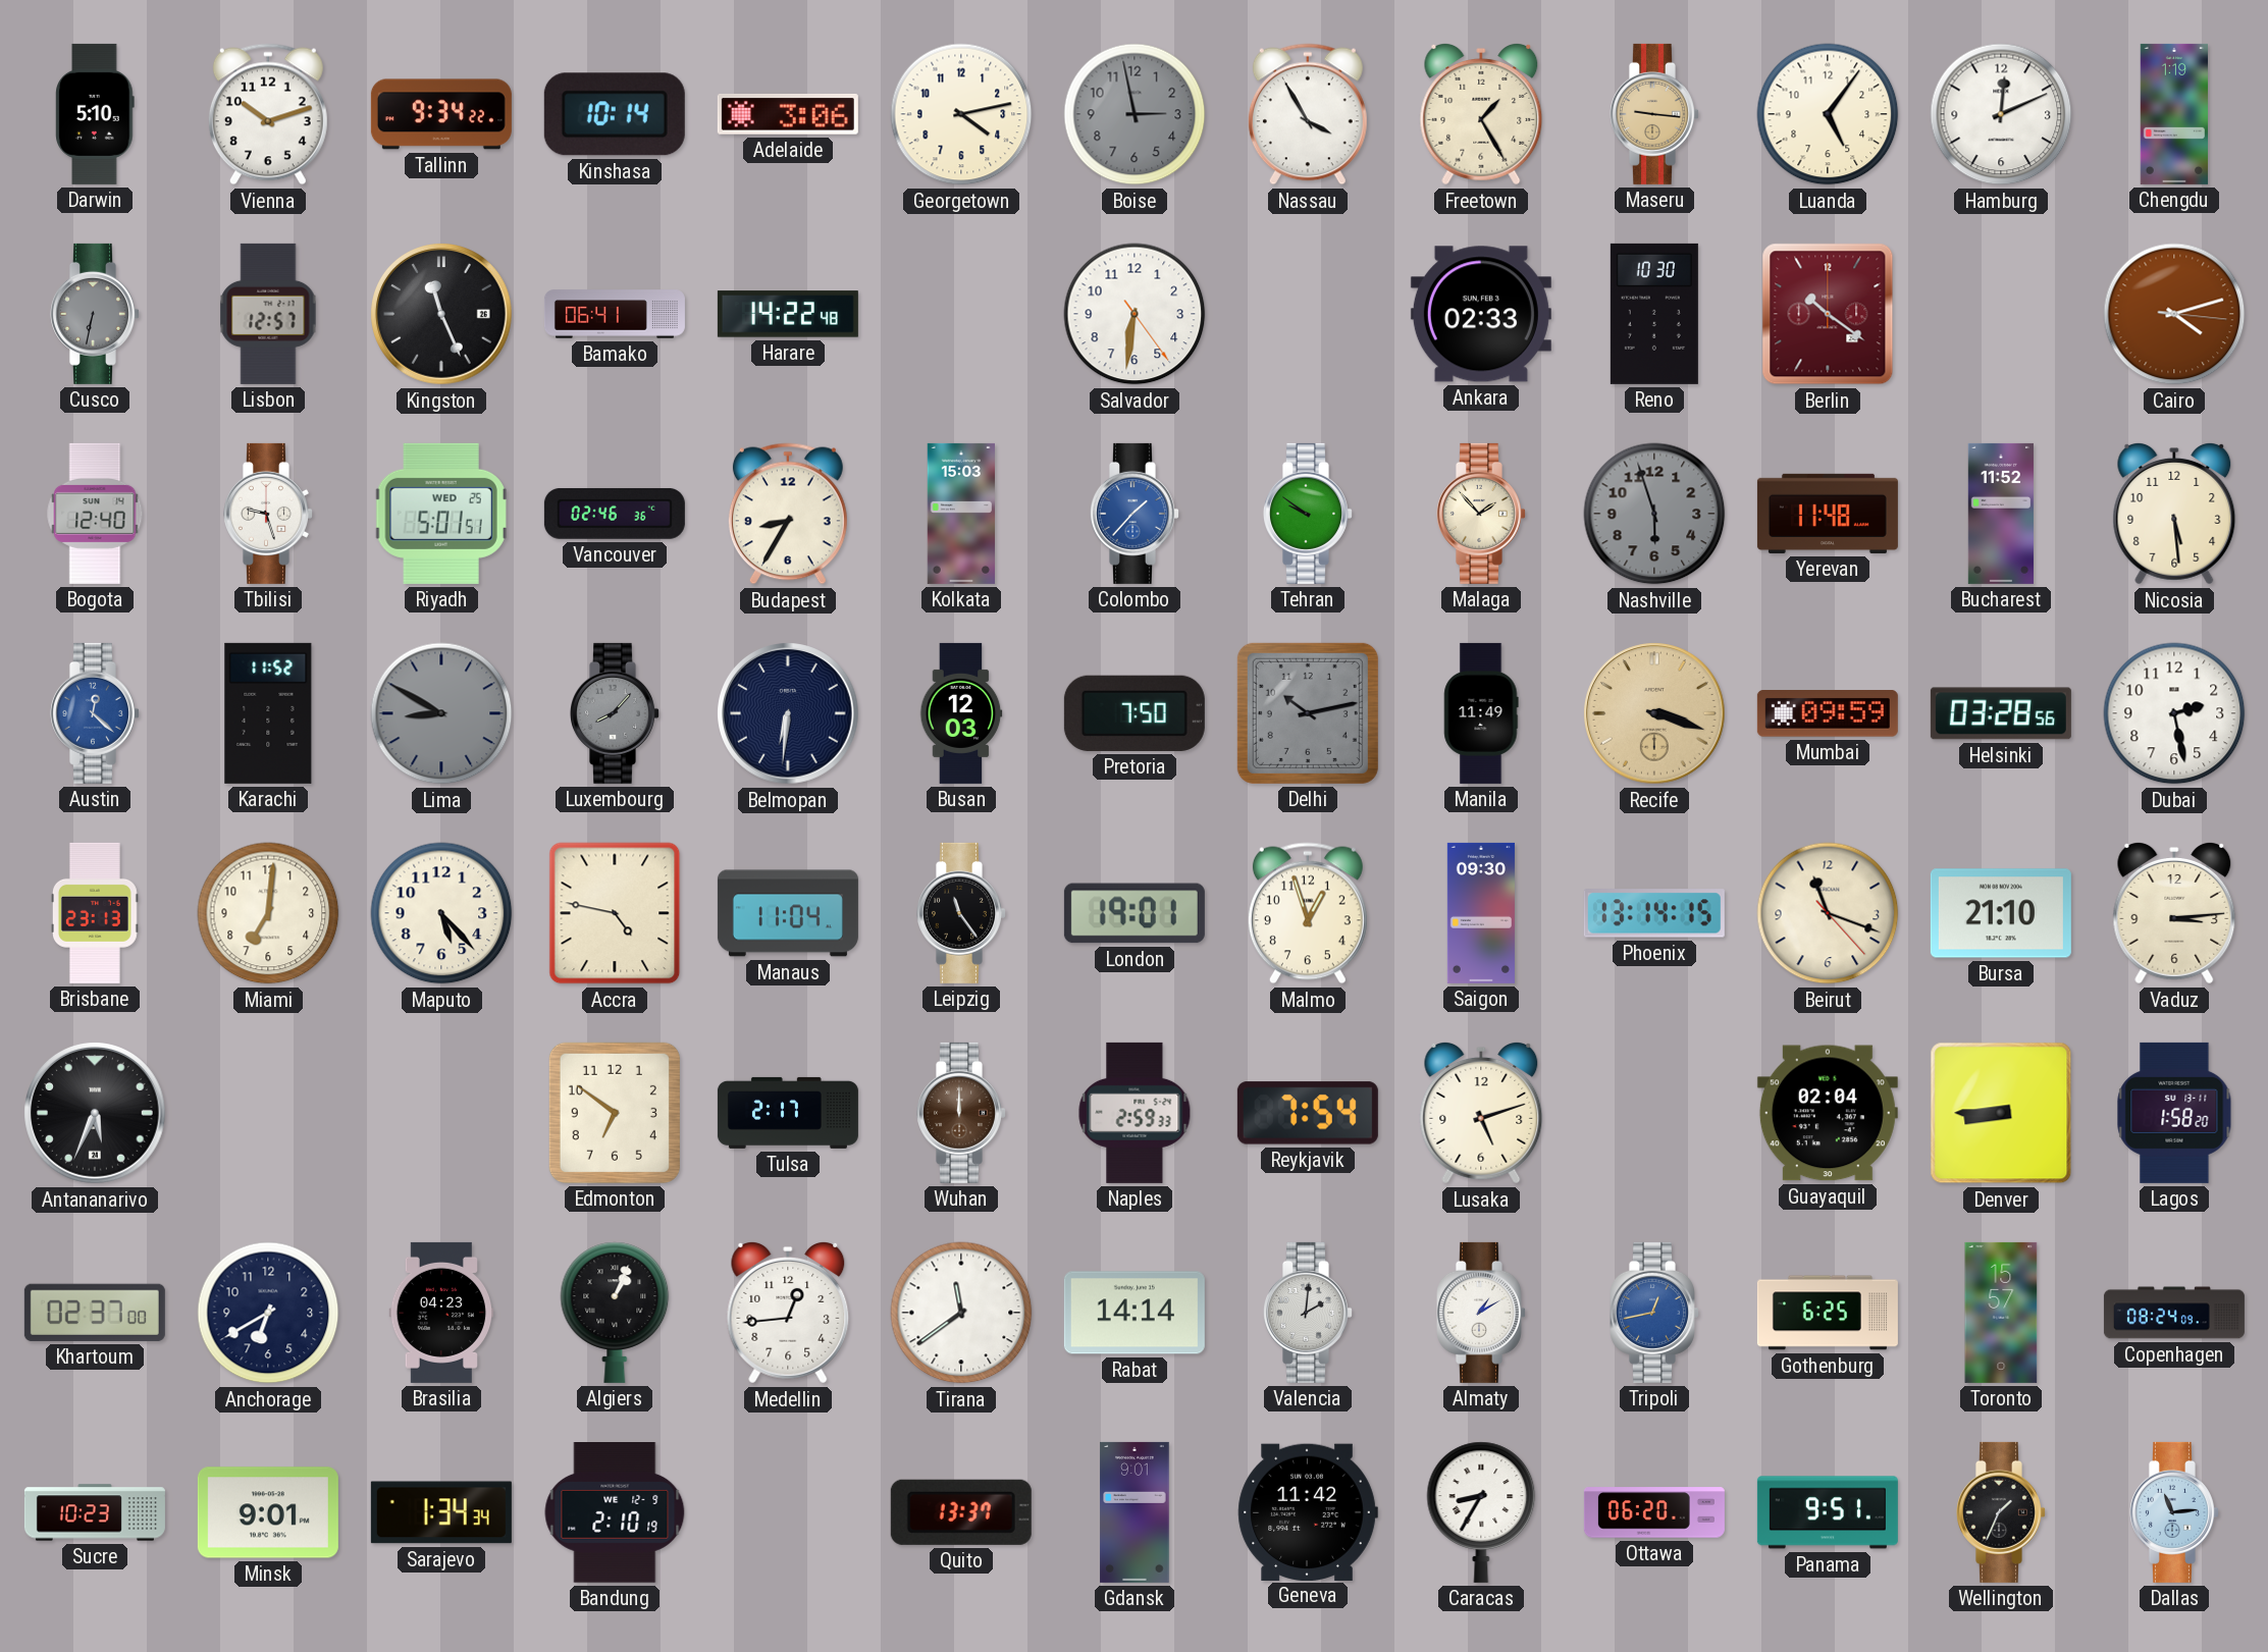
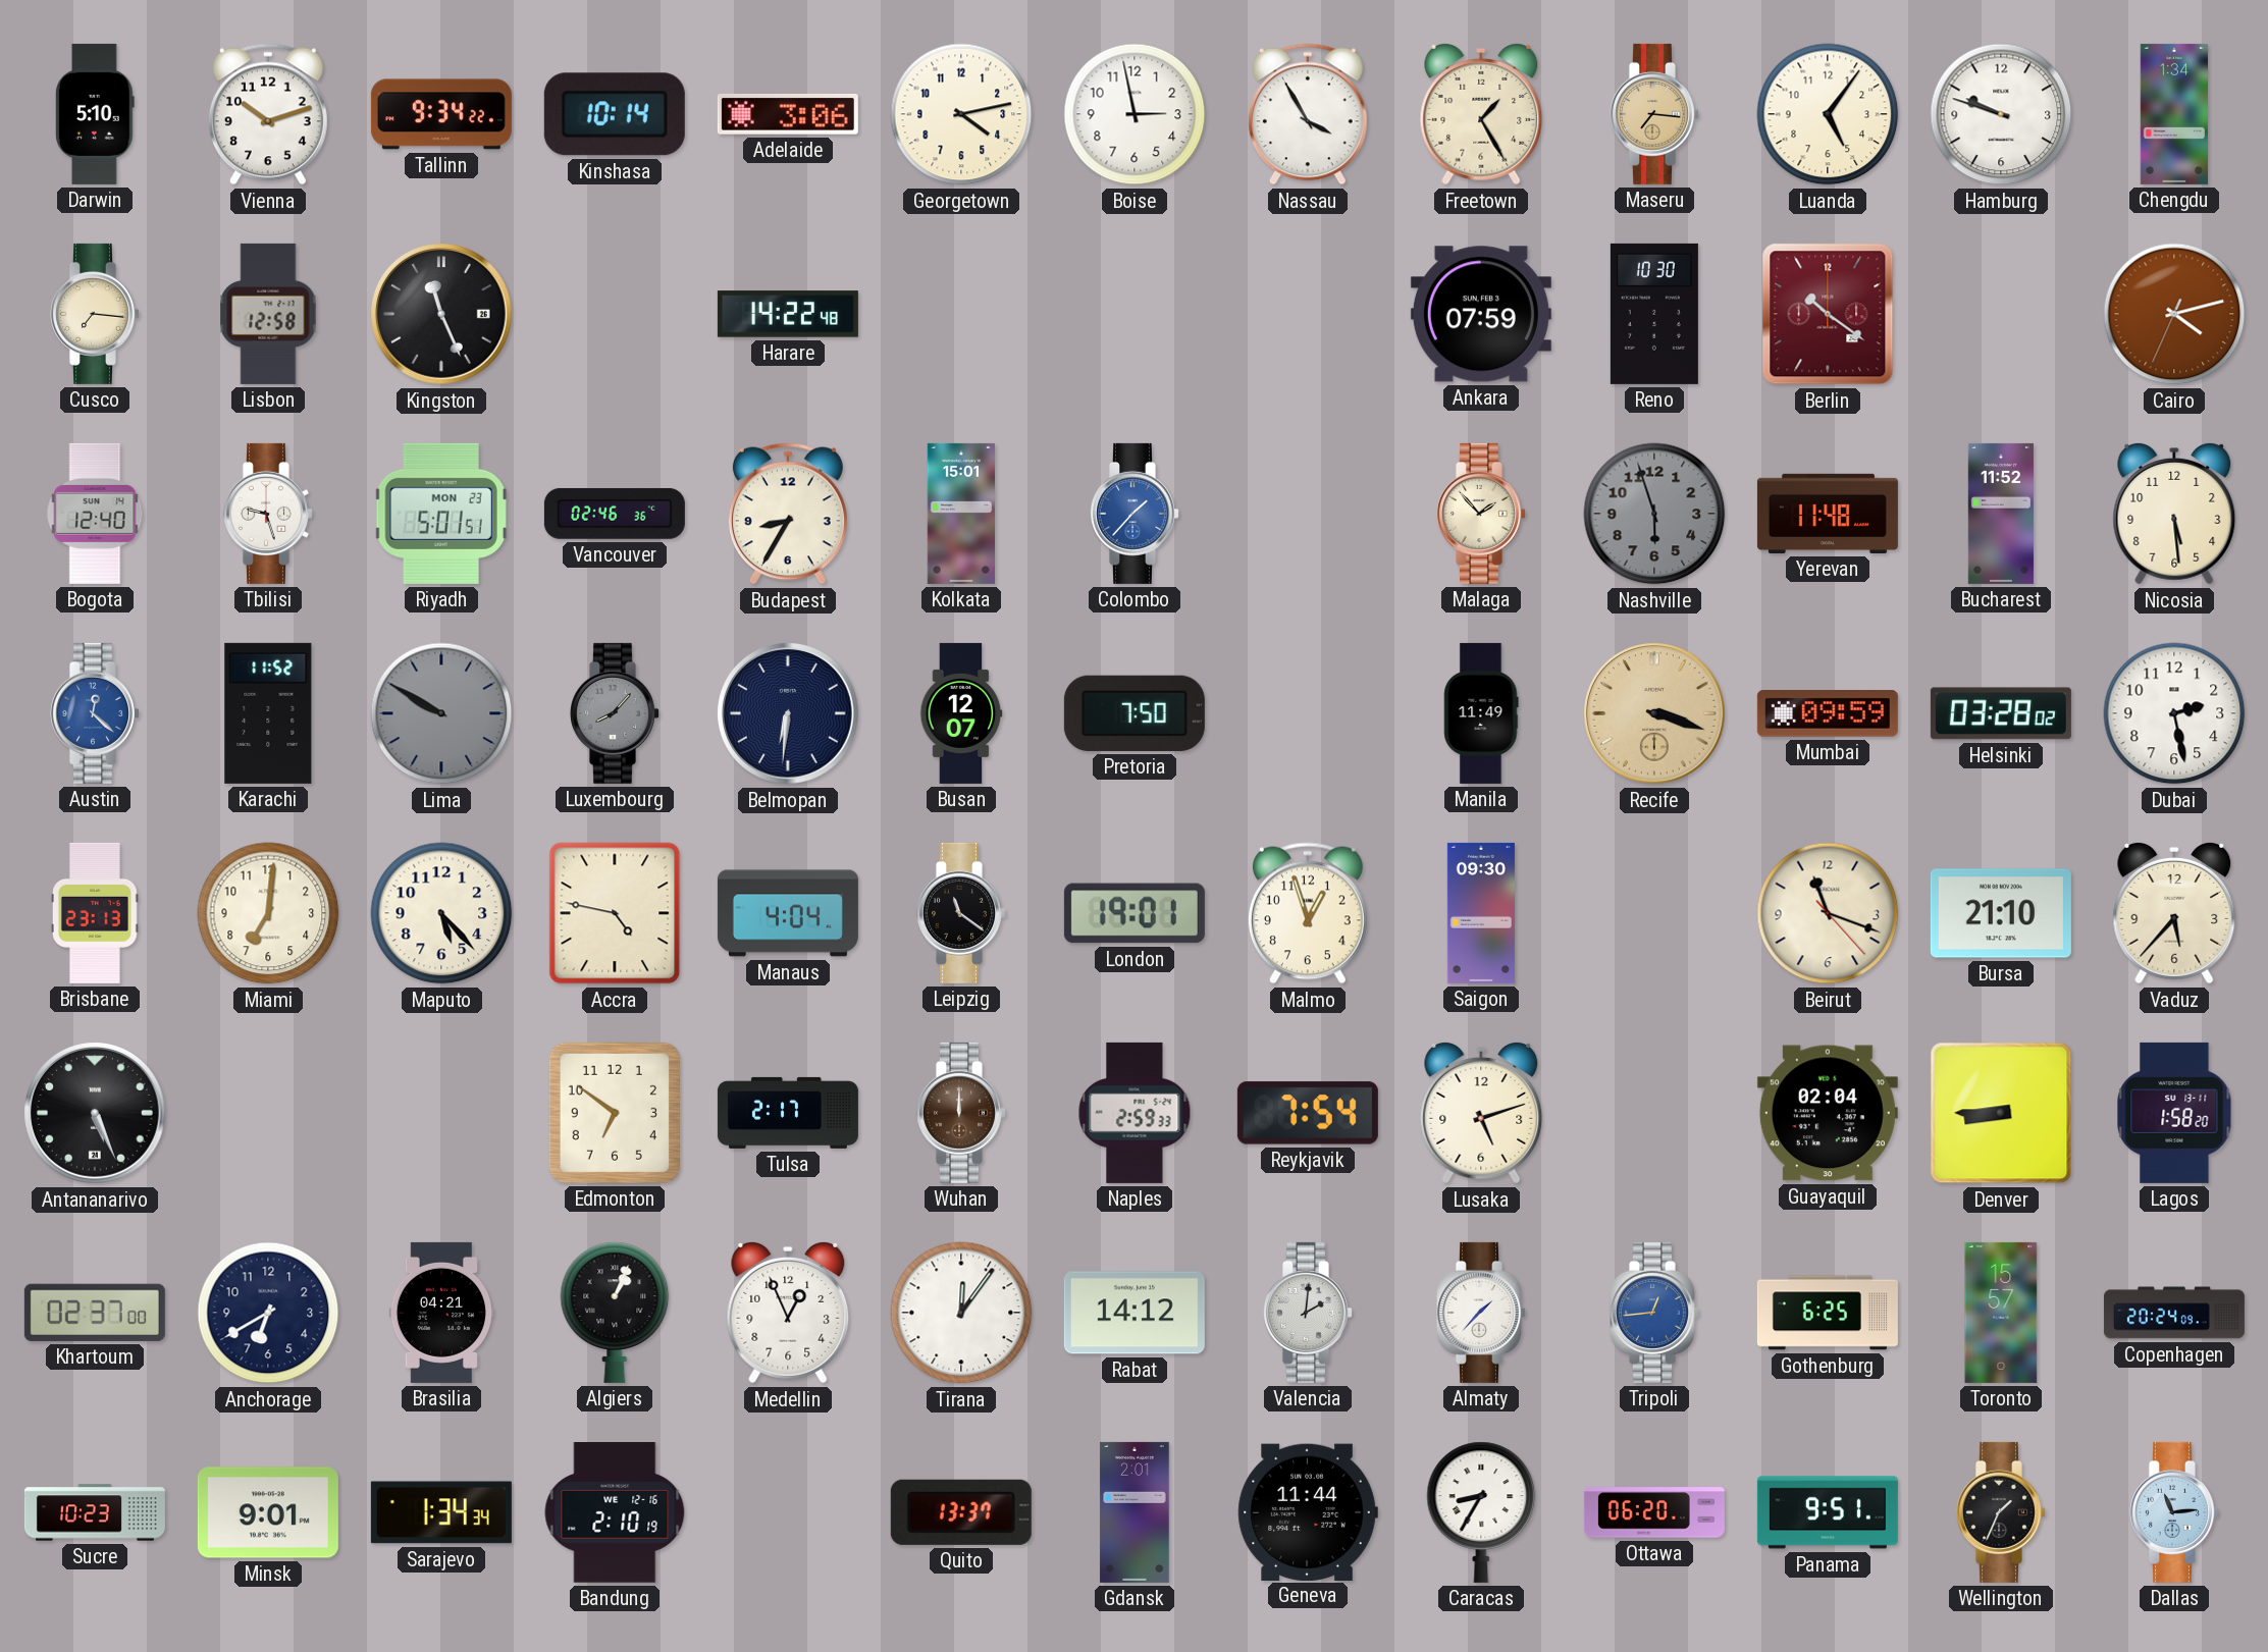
Boise dial: grey -> white
Maseru: 9:16 -> 7:16
Hamburg: 12:11 -> 9:48
Chengdu: 1:19 -> 1:34
Cusco: 6:32 -> 7:16
Cusco dial: grey -> cream
Lisbon: 12:57 -> 12:58
Bamako: 06:41 -> none
Salvador: 6:31 -> none
Ankara: 02:33 -> 07:59
Cairo: 4:12:16 -> 4:12:34
Riyadh date: WED 25 -> MON 23
Kolkata: 15:03 -> 15:01
Tehran: 9:51 -> none
Lima: 8:50 -> 9:50
Busan: 12:03 -> 12:07
Delhi: 10:13 -> none
Helsinki: 03:28:56 -> 03:28:02
Manaus: 11:04 -> 4:04
Leipzig: 11:24 -> 11:21
Phoenix: 13:14 -> none
Vaduz: 3:14 -> 5:37
Antananarivo: 5:34 -> 5:26
Brasilia: 04:23 -> 04:21
Medellin: 12:44 -> 12:56
Tirana: 11:39 -> 12:06
Rabat: 14:14 -> 14:12
Almaty: 1:10 -> 1:37
Tripoli: 12:43 -> 12:44
Copenhagen: 08:24 -> 20:24
Bandung date: WE 12-9 -> WE 12-16
Gdansk: 9:01 -> 2:01
Geneva: 11:42 -> 11:44
